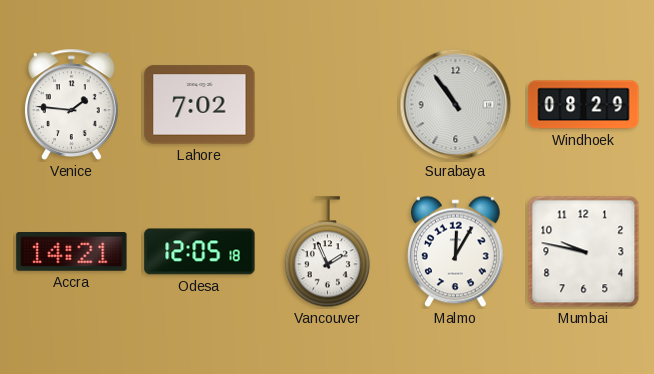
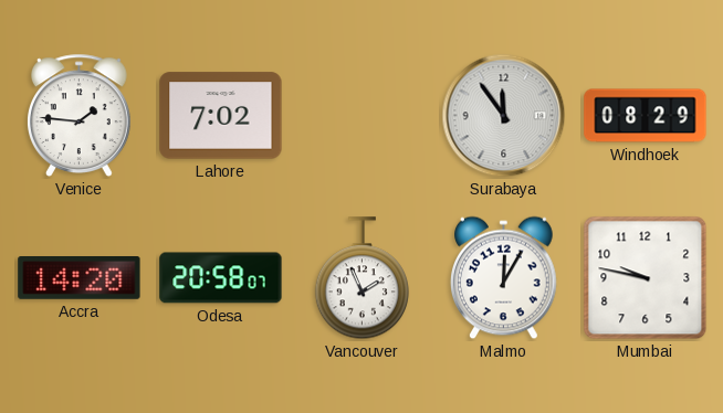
Surabaya: 10:54 -> 11:54
Accra: 14:21 -> 14:20
Odesa: 12:05 -> 20:58
